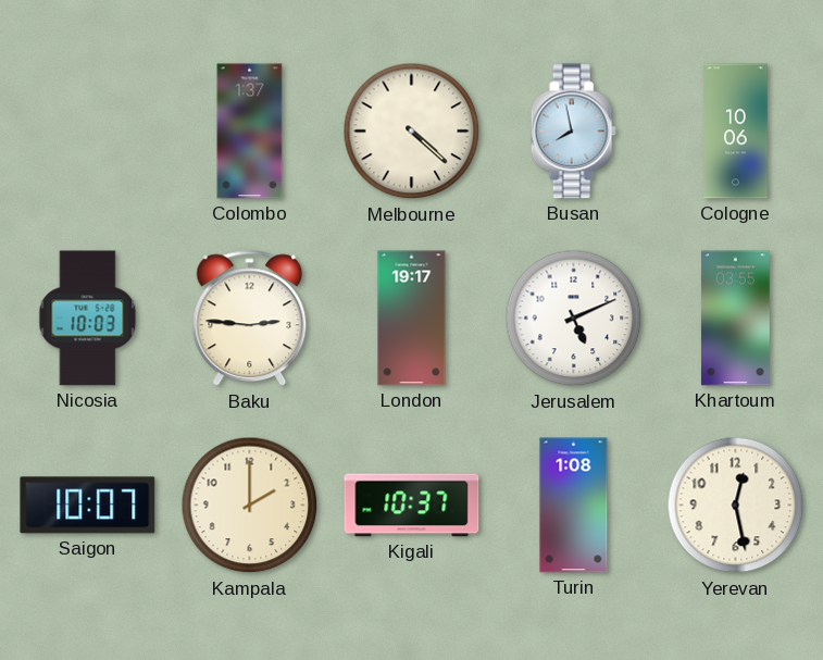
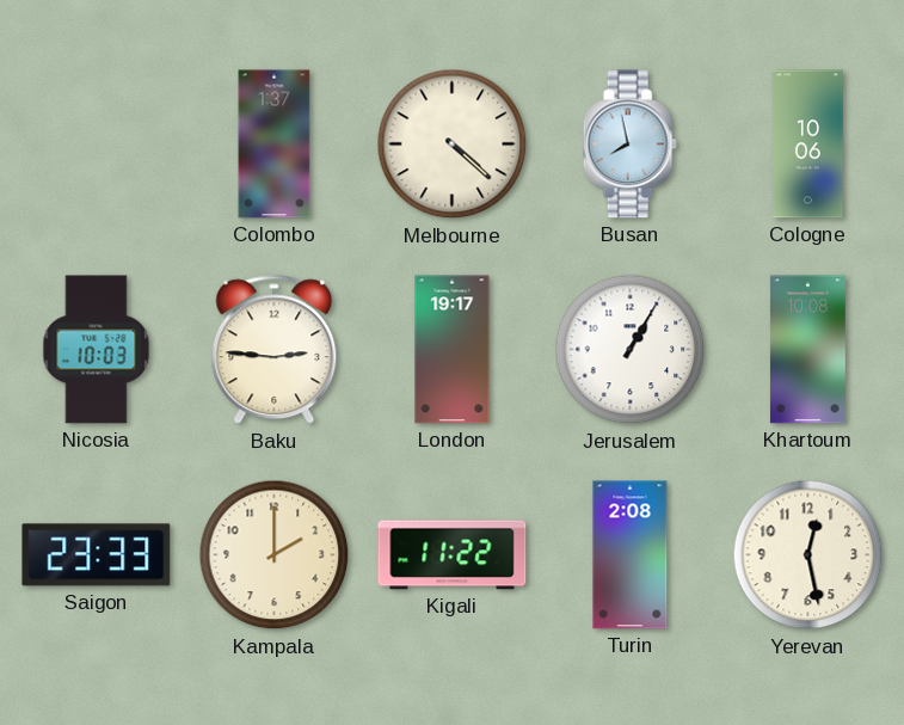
Jerusalem: 5:11 -> 1:05
Khartoum: 03:55 -> 10:08
Saigon: 10:07 -> 23:33
Kigali: 10:37 -> 11:22
Turin: 1:08 -> 2:08
